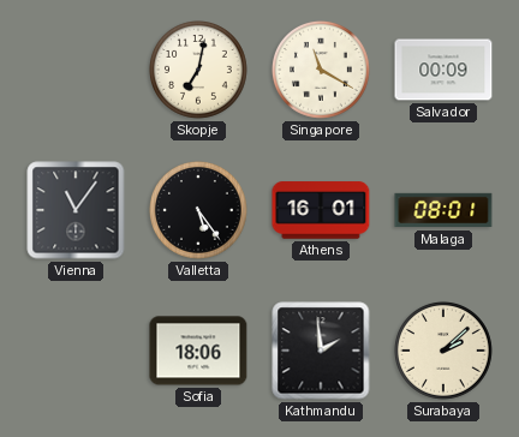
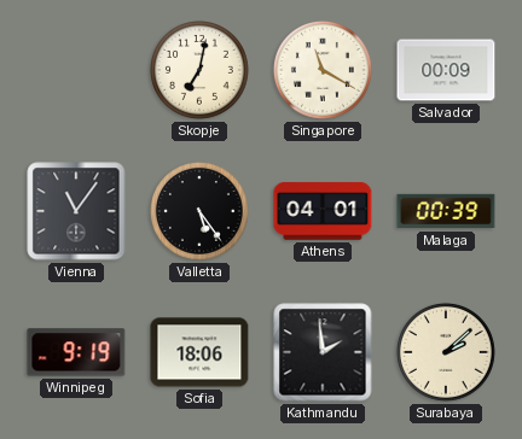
Athens: 16:01 -> 04:01
Malaga: 08:01 -> 00:39
Winnipeg: none -> 9:19
